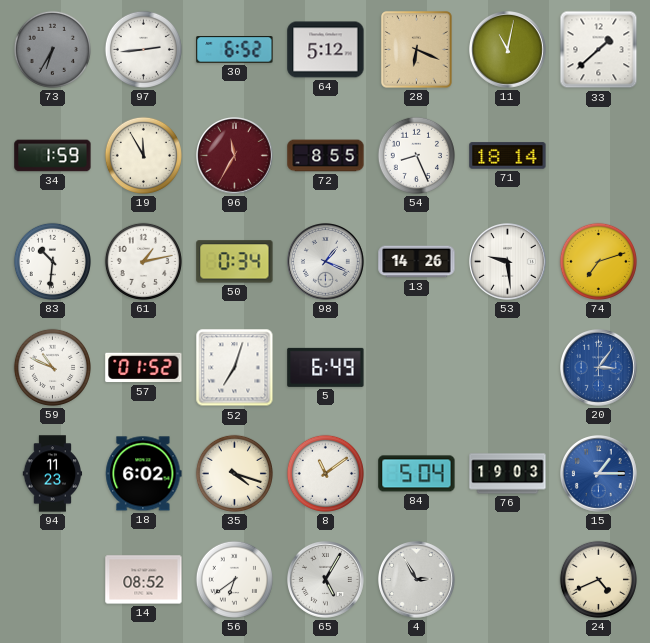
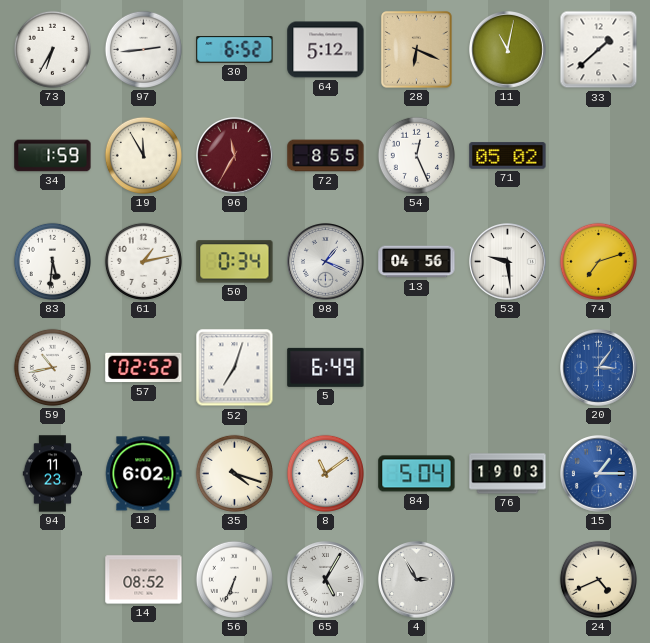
73 dial: grey -> white
54: 8:26 -> 12:26
71: 18:14 -> 05:02
83: 10:31 -> 5:31
13: 14:26 -> 04:56
59: 10:49 -> 10:43
57: 01:52 -> 02:52
56: 6:39 -> 6:34
